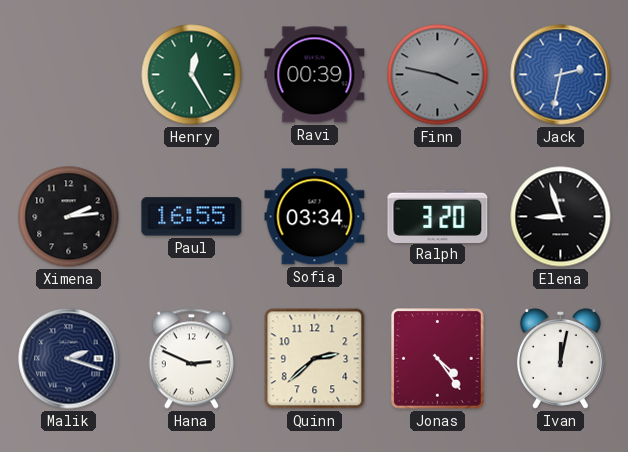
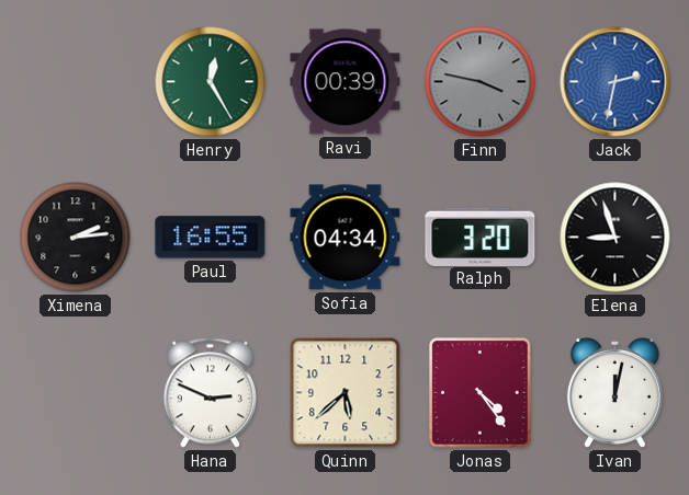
Sofia: 03:34 -> 04:34
Malik: 2:18 -> none
Quinn: 2:38 -> 5:38
